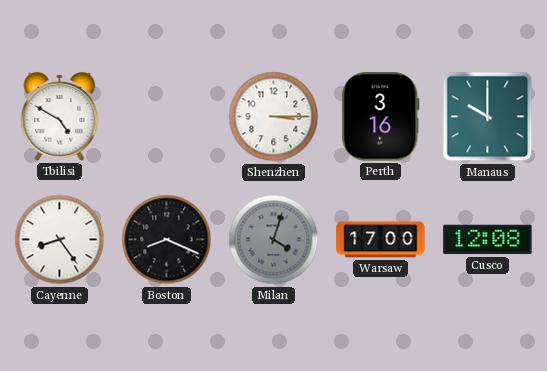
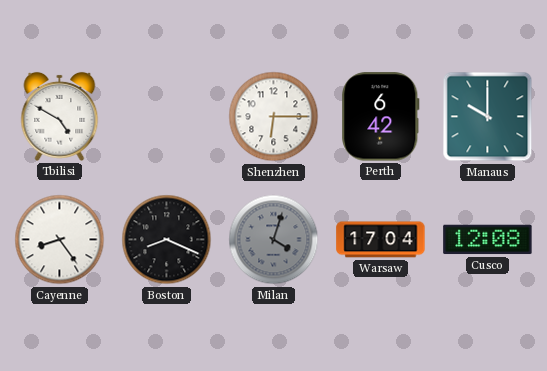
Shenzhen: 3:15 -> 6:15
Perth: 3:16 -> 6:42
Warsaw: 17:00 -> 17:04
